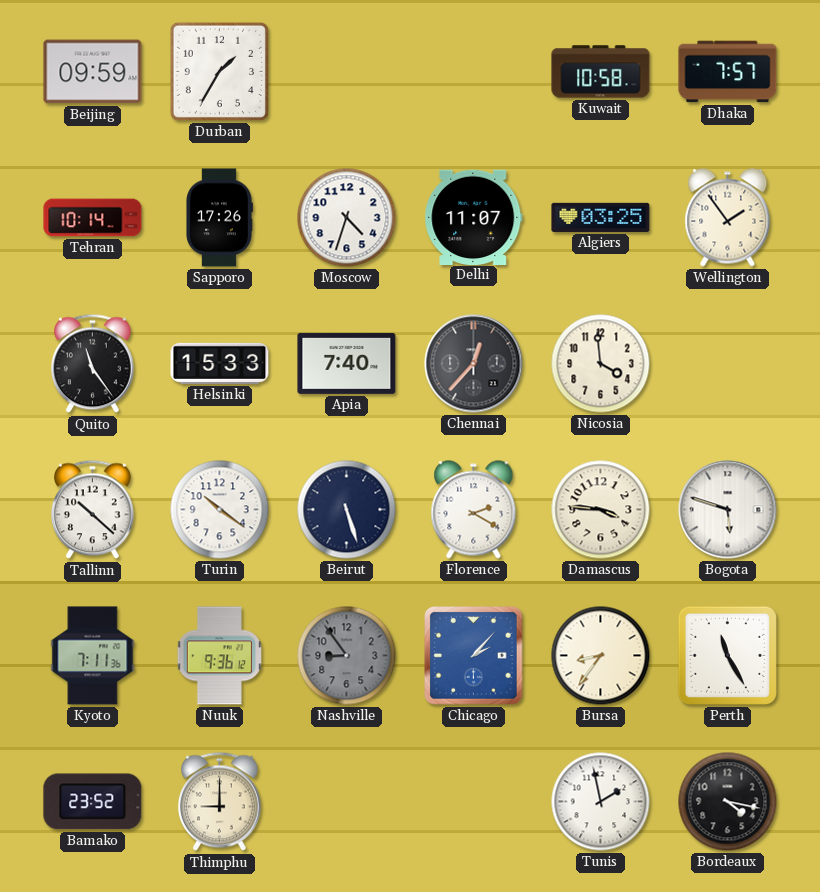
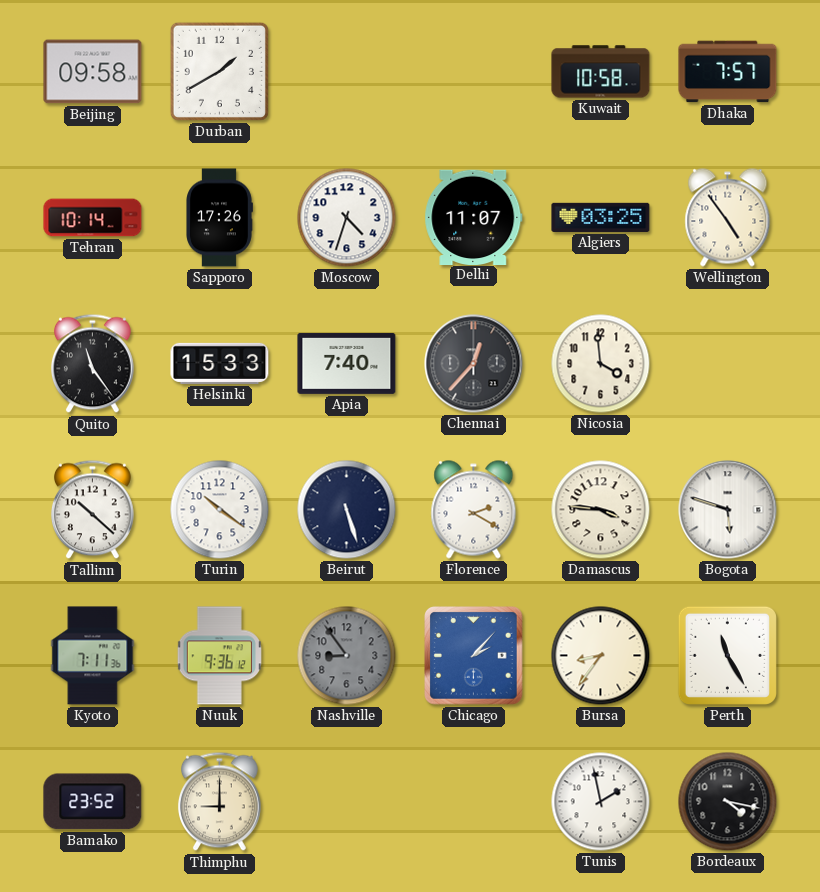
Beijing: 09:59 -> 09:58
Durban: 1:35 -> 1:40
Wellington: 1:54 -> 4:54
